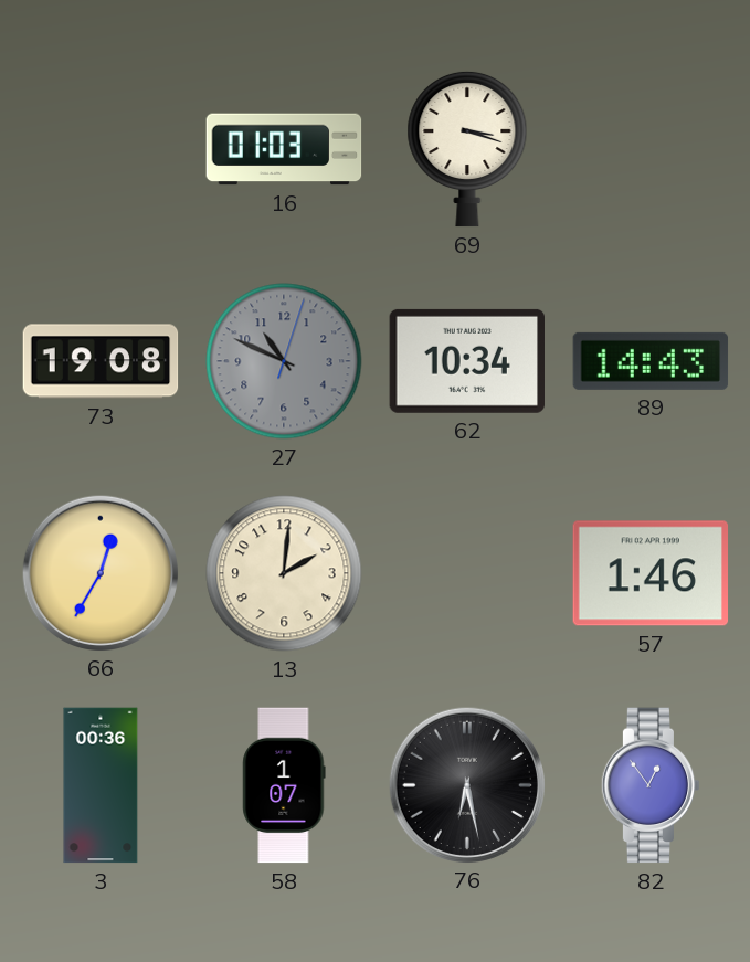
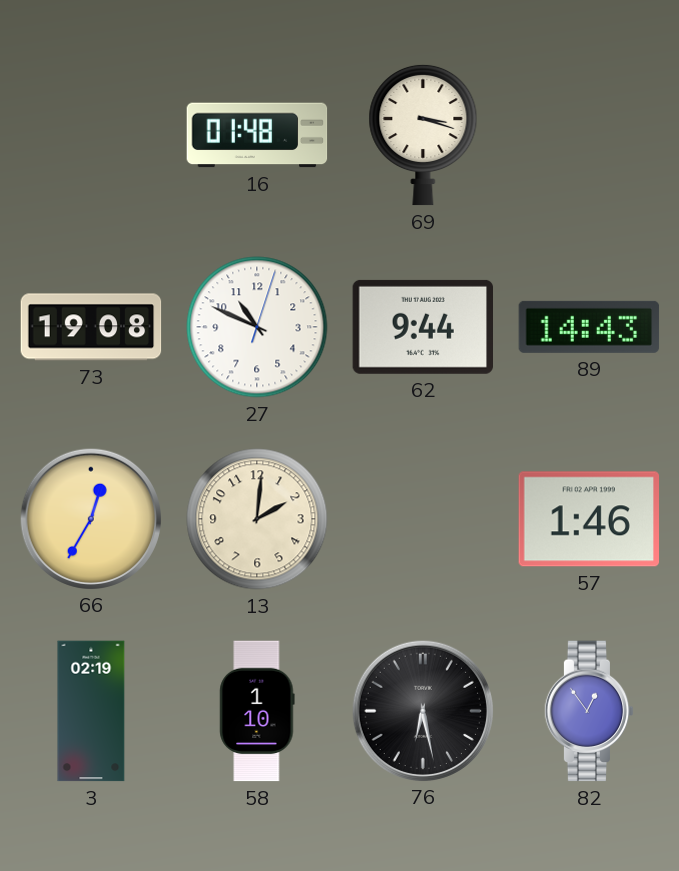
16: 01:03 -> 01:48
27 dial: grey -> white
62: 10:34 -> 9:44
3: 00:36 -> 02:19
58: 1:07 -> 1:10
